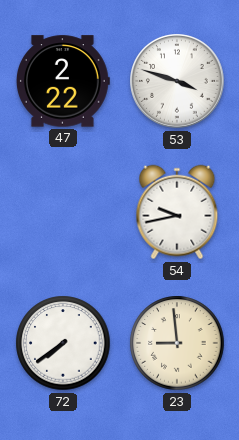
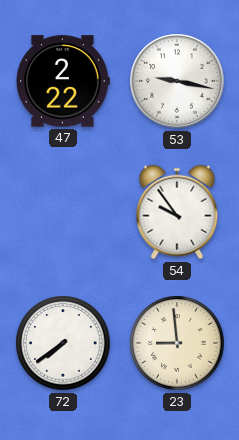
53: 3:48 -> 9:17
54: 9:43 -> 9:54
